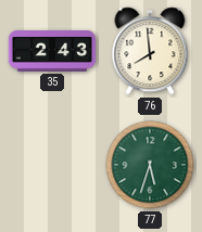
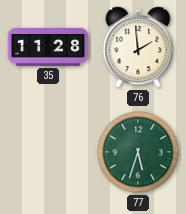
35: 2:43 -> 11:28
76: 7:59 -> 1:59
